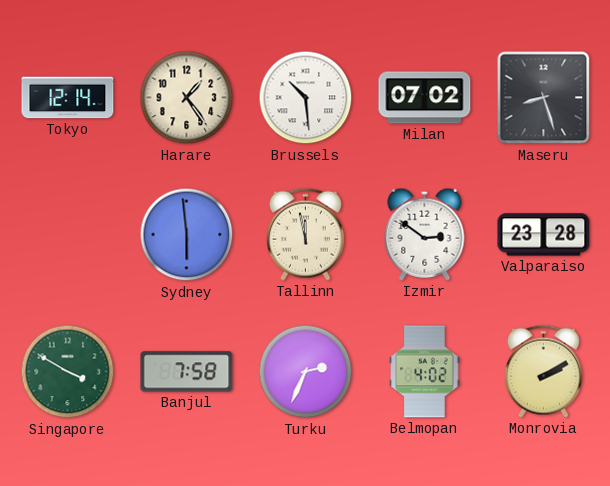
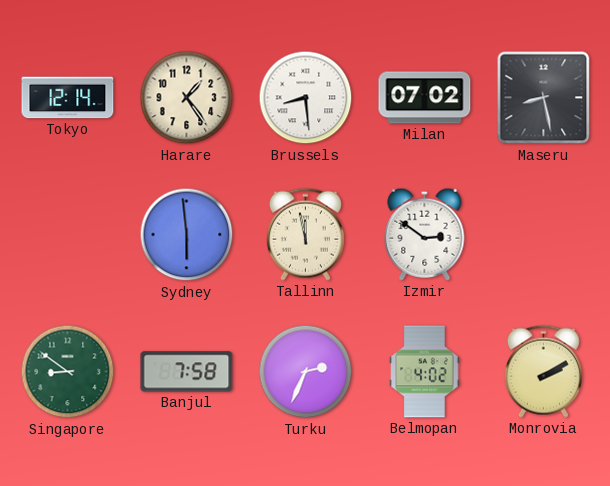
Brussels: 10:29 -> 8:29
Maseru: 8:27 -> 8:28
Valparaiso: 23:28 -> none
Singapore: 3:50 -> 8:51
